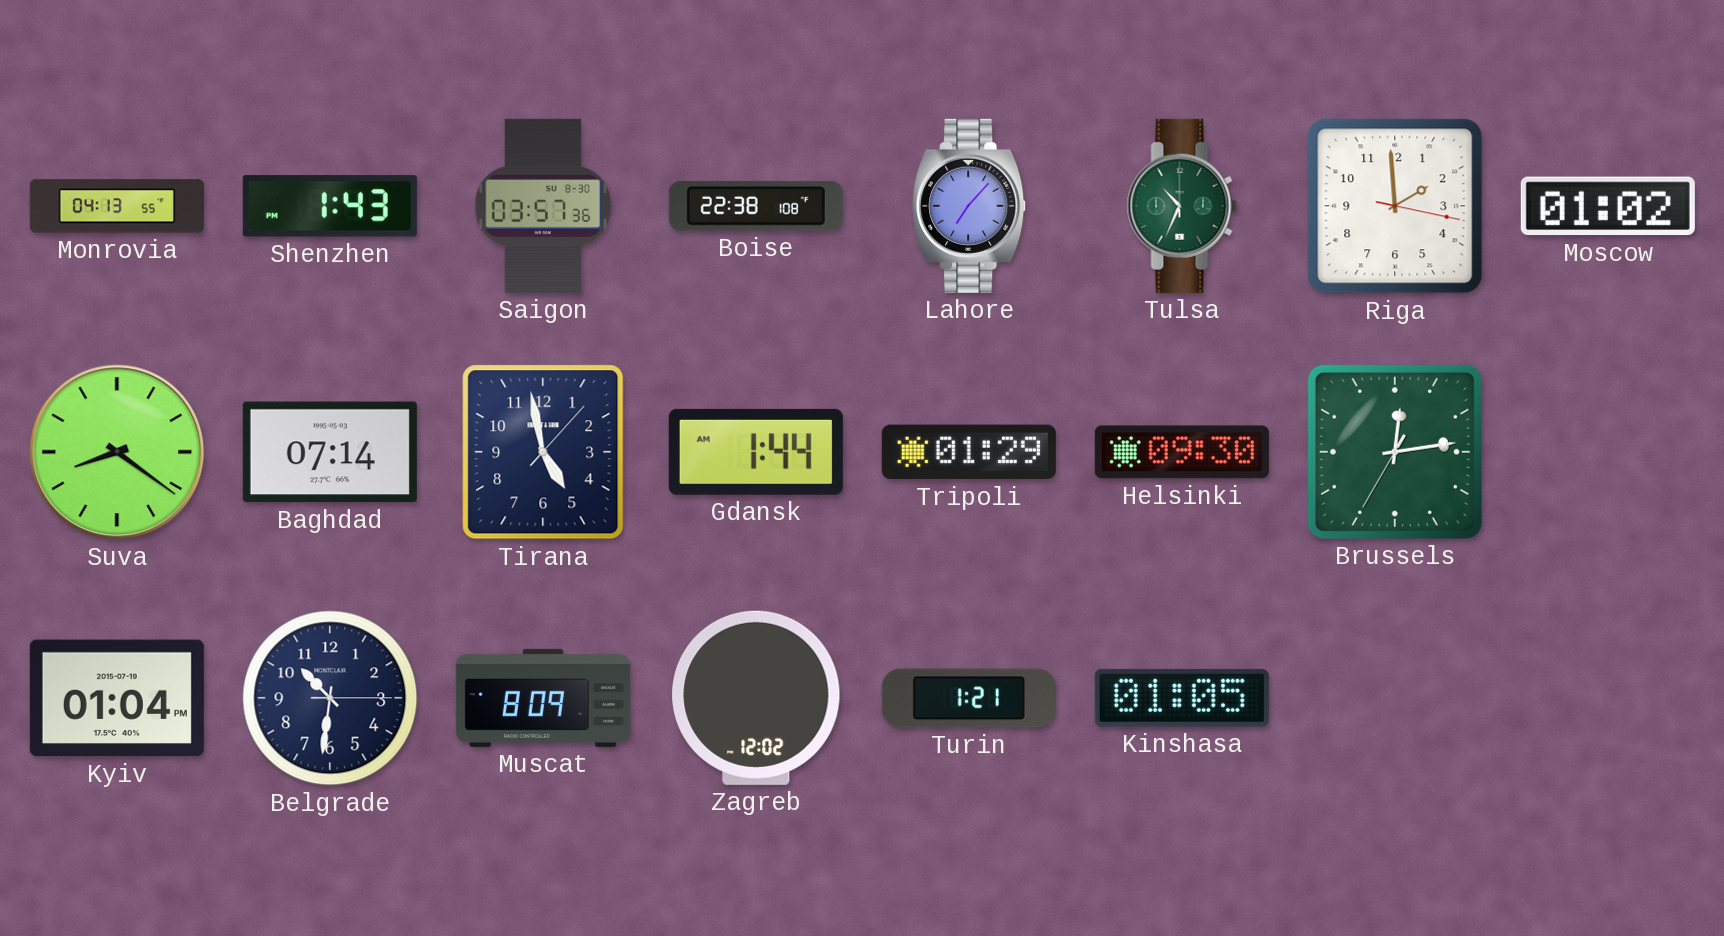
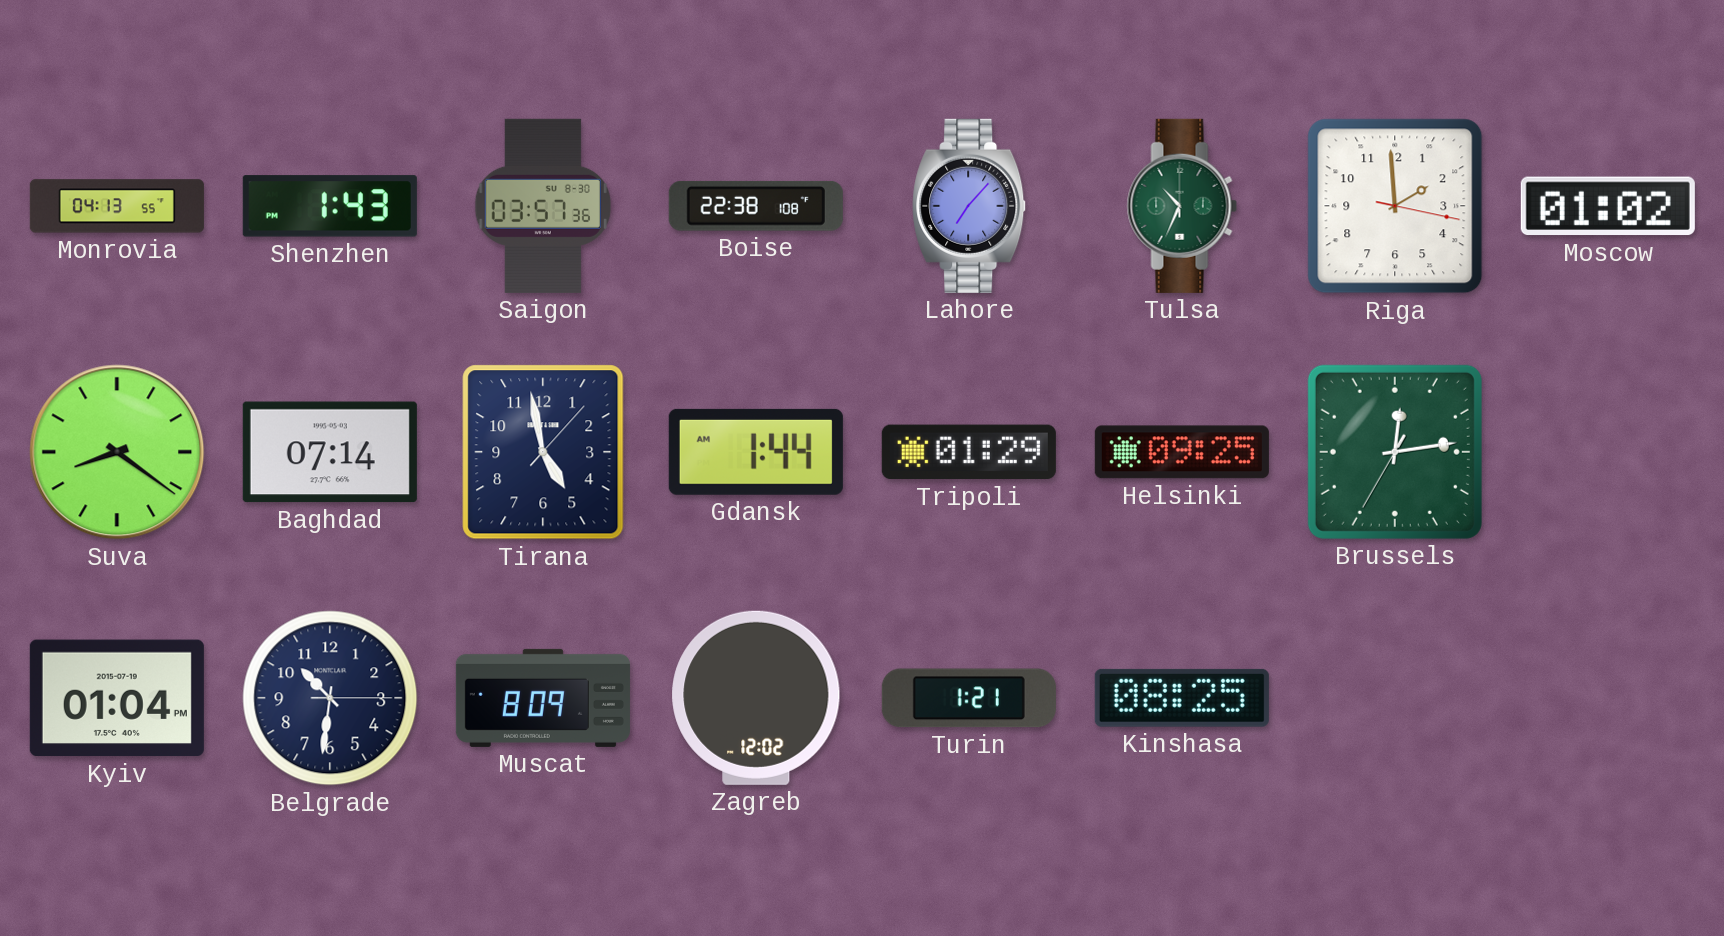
Helsinki: 09:30 -> 09:25
Kinshasa: 01:05 -> 08:25
